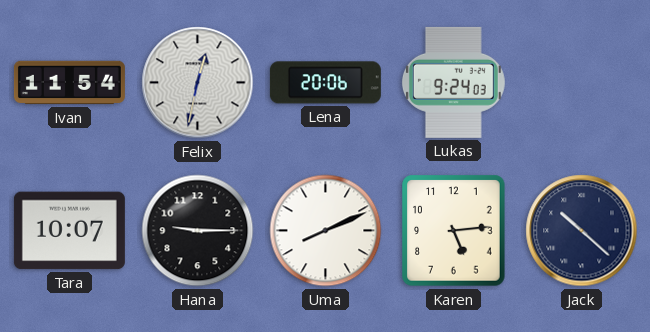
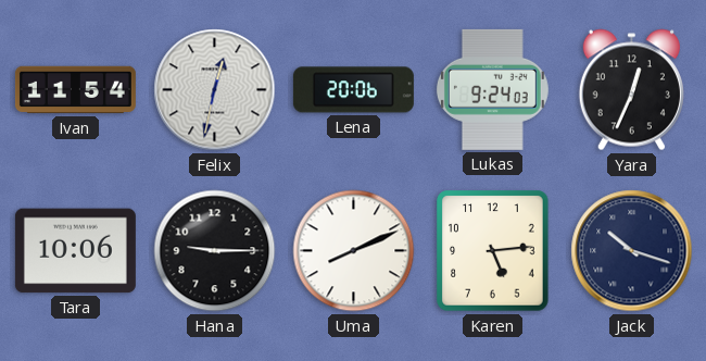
Yara: none -> 12:34
Tara: 10:07 -> 10:06
Jack: 10:22 -> 10:18
